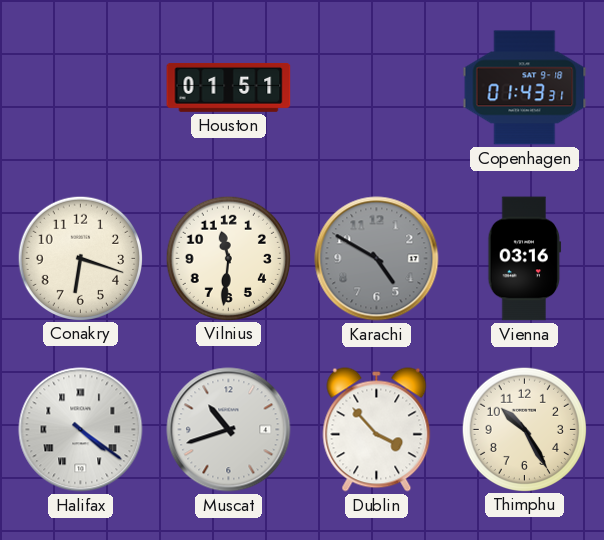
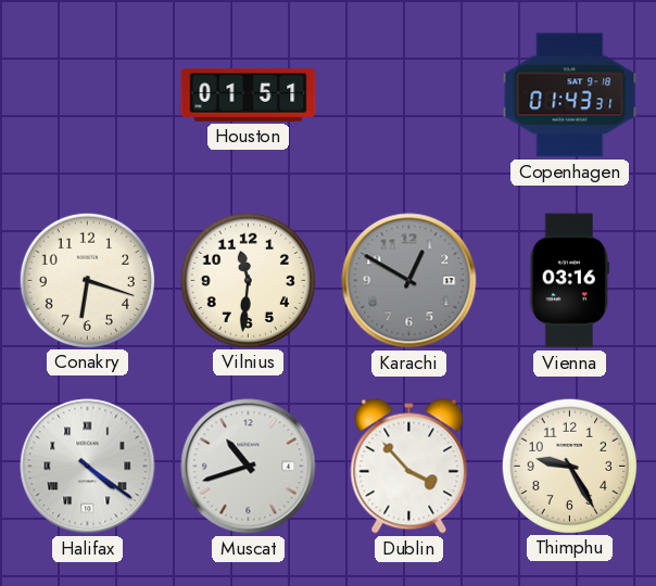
Karachi: 4:50 -> 12:50
Thimphu: 10:25 -> 9:25
